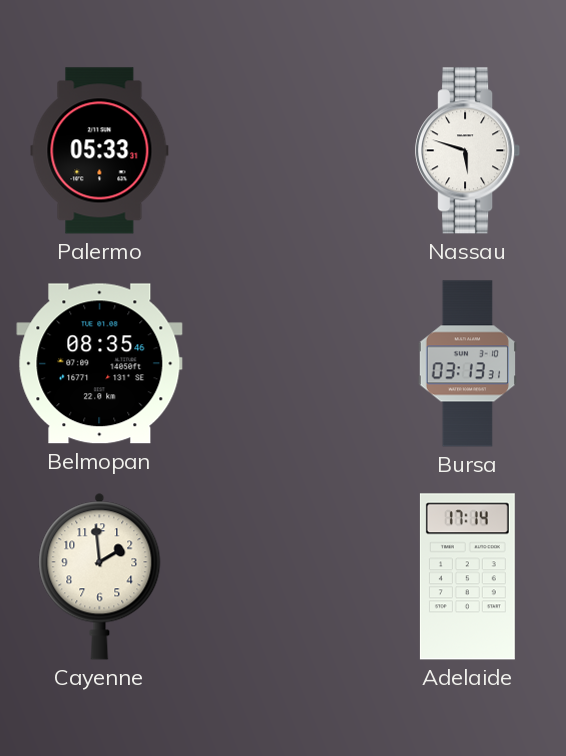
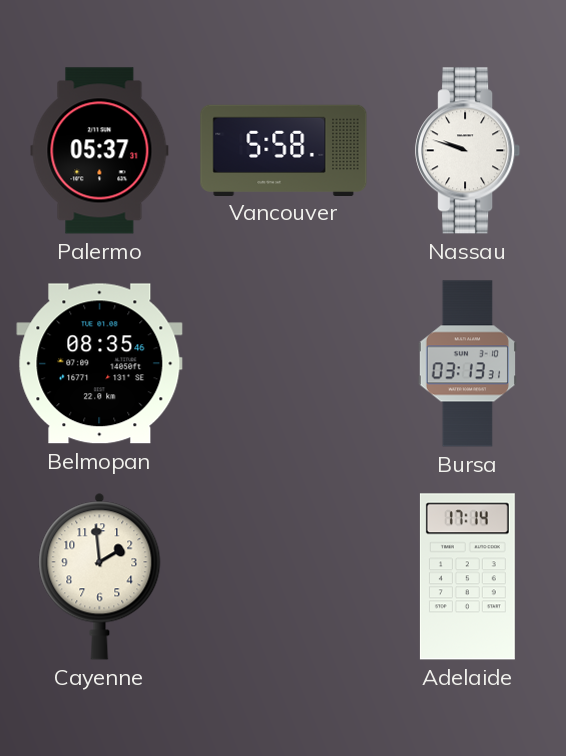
Palermo: 05:33 -> 05:37
Vancouver: none -> 5:58
Nassau: 5:48 -> 9:48
